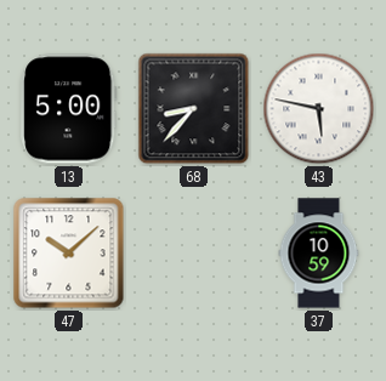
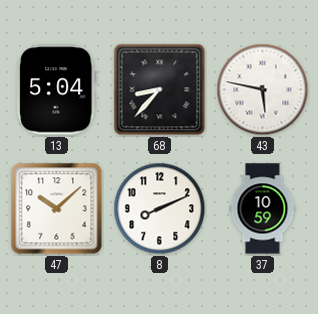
13: 5:00 -> 5:04
8: none -> 8:11
